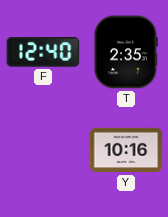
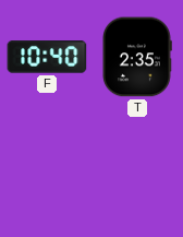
F: 12:40 -> 10:40
Y: 10:16 -> none
